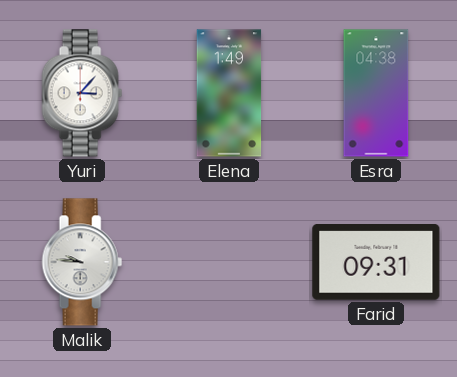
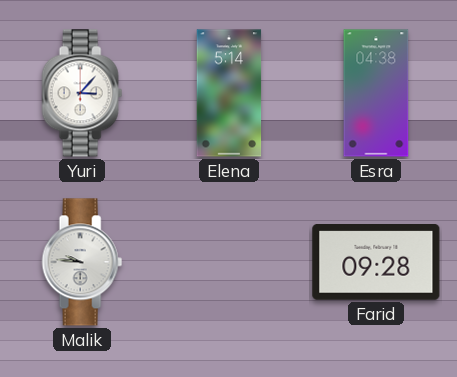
Elena: 1:49 -> 5:14
Farid: 09:31 -> 09:28
